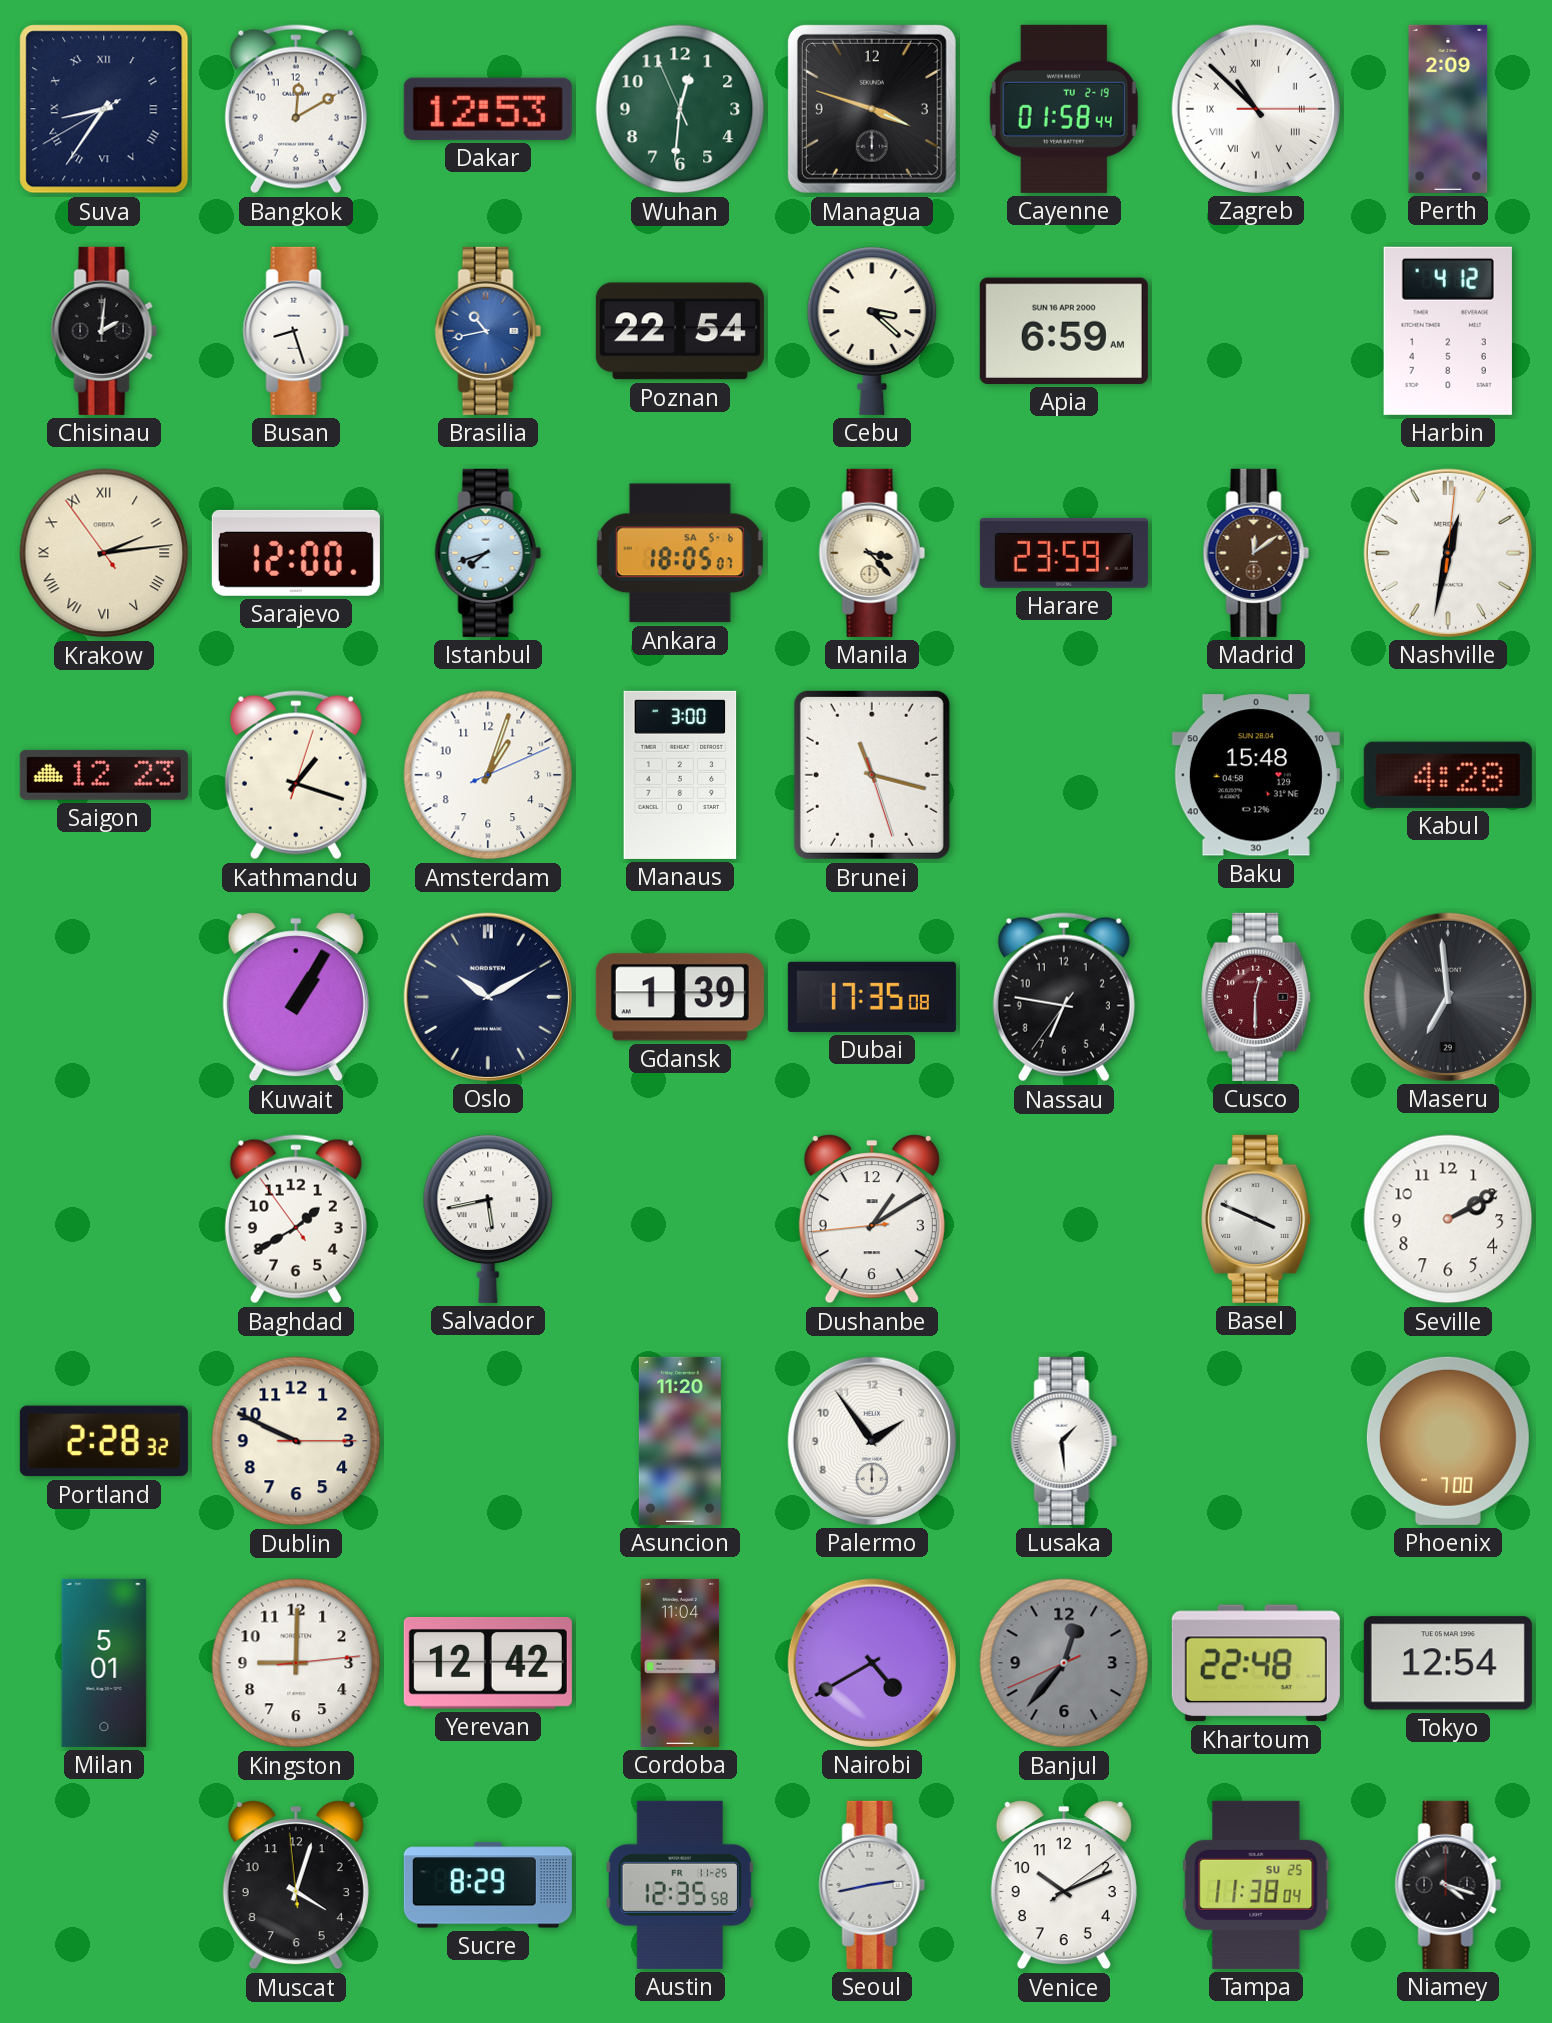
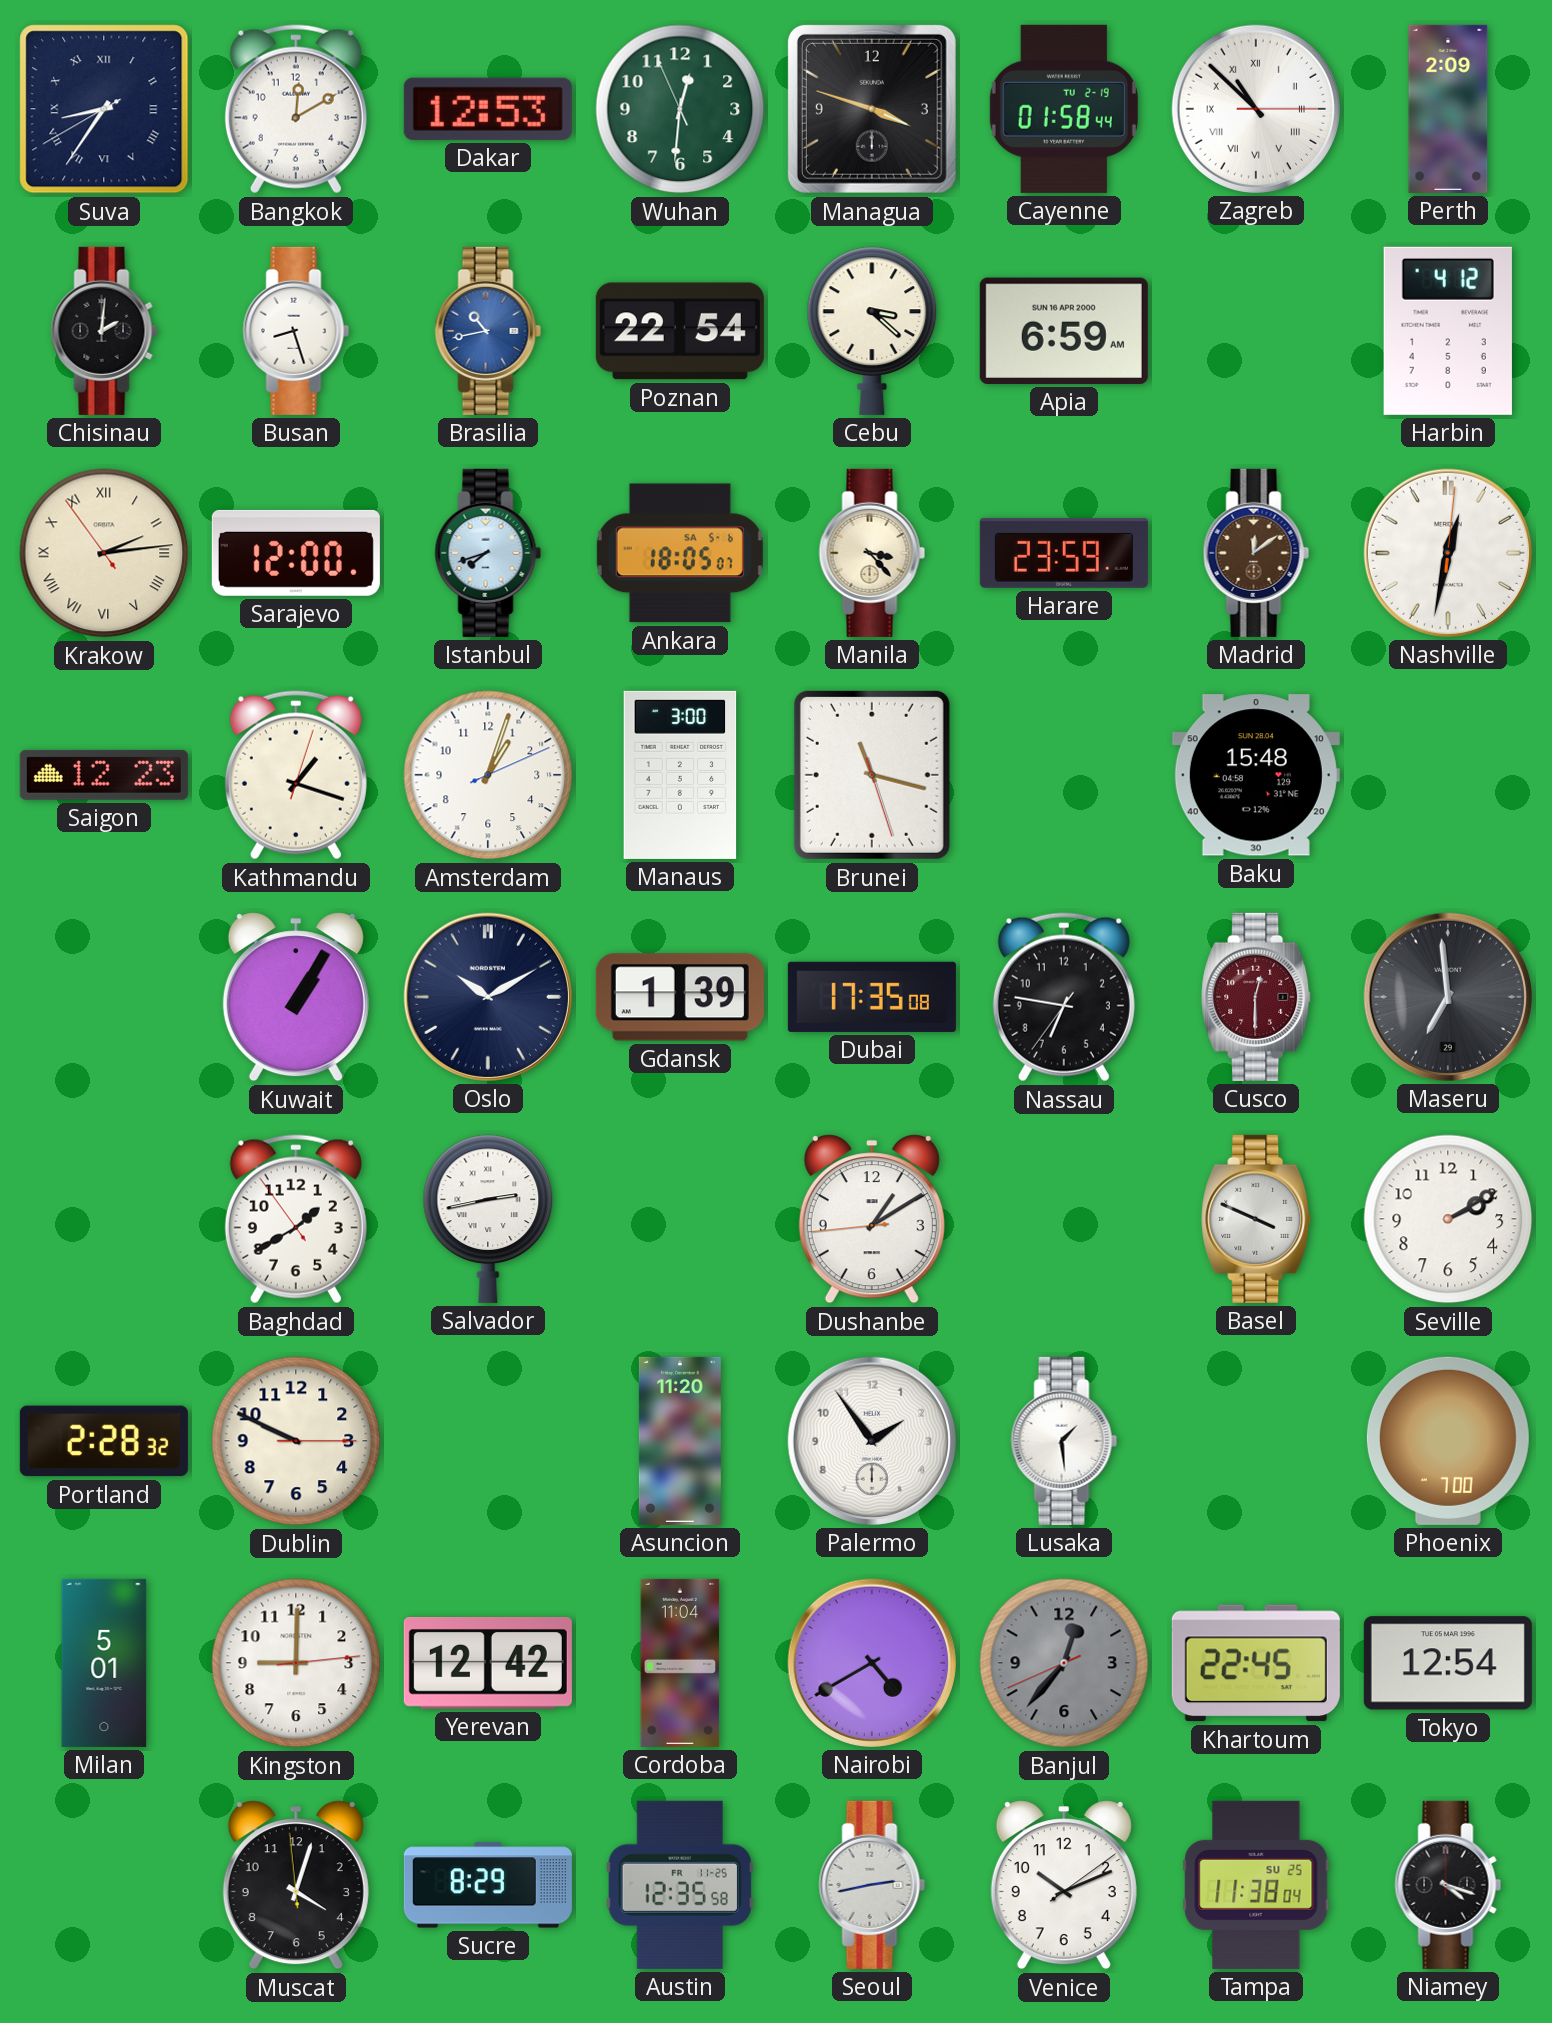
Kabul: 4:28 -> none
Salvador: 5:43 -> 2:43
Khartoum: 22:48 -> 22:45
